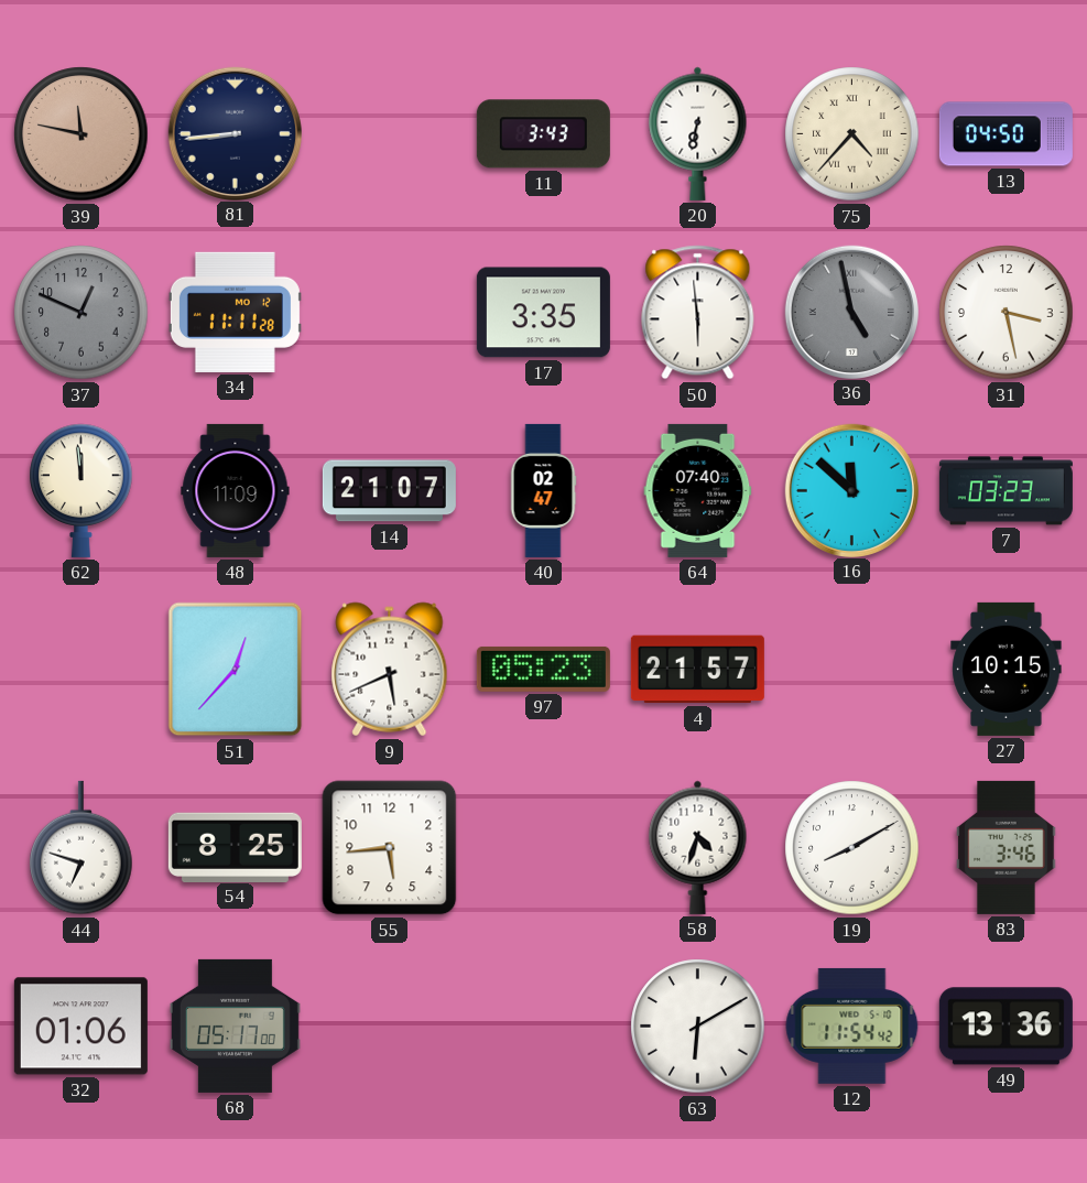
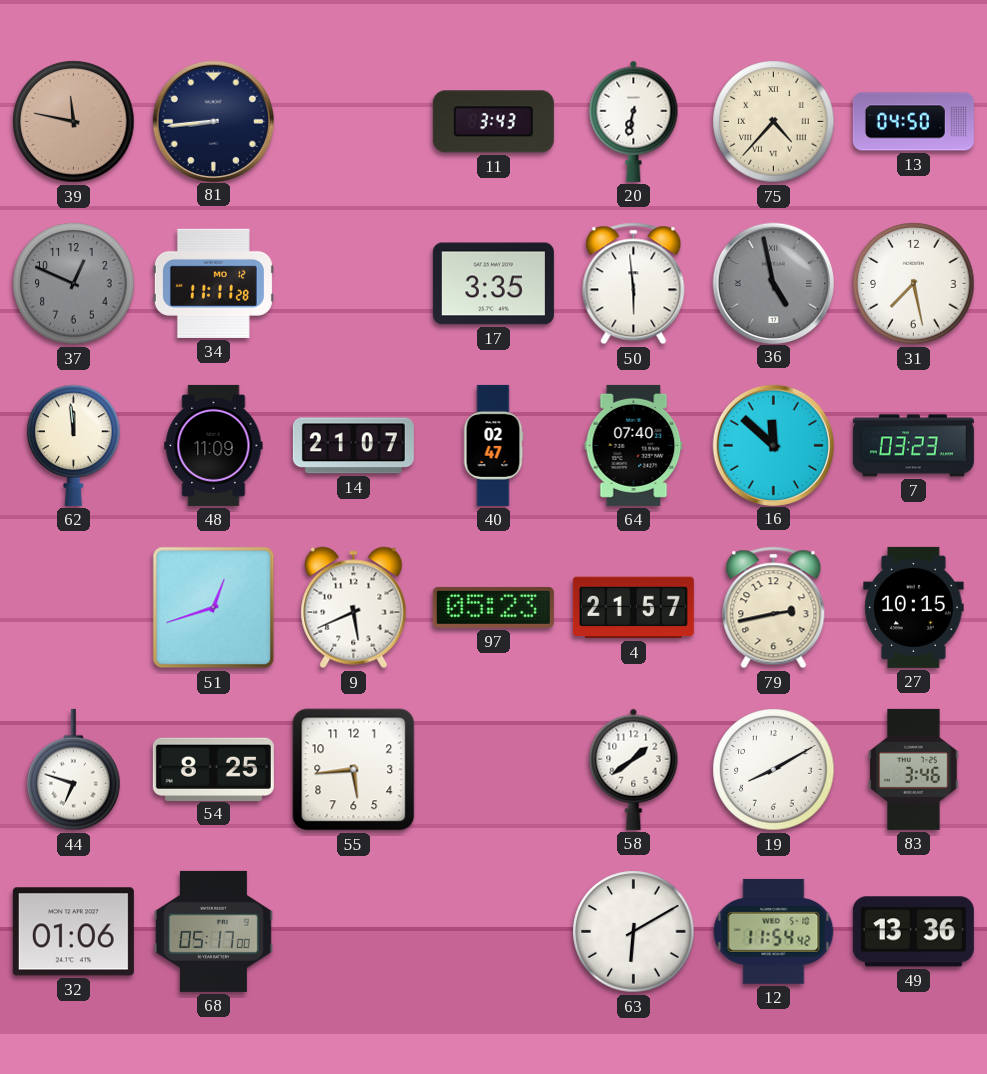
31: 3:28 -> 7:28
51: 12:37 -> 12:42
79: none -> 2:43
58: 4:33 -> 1:39
